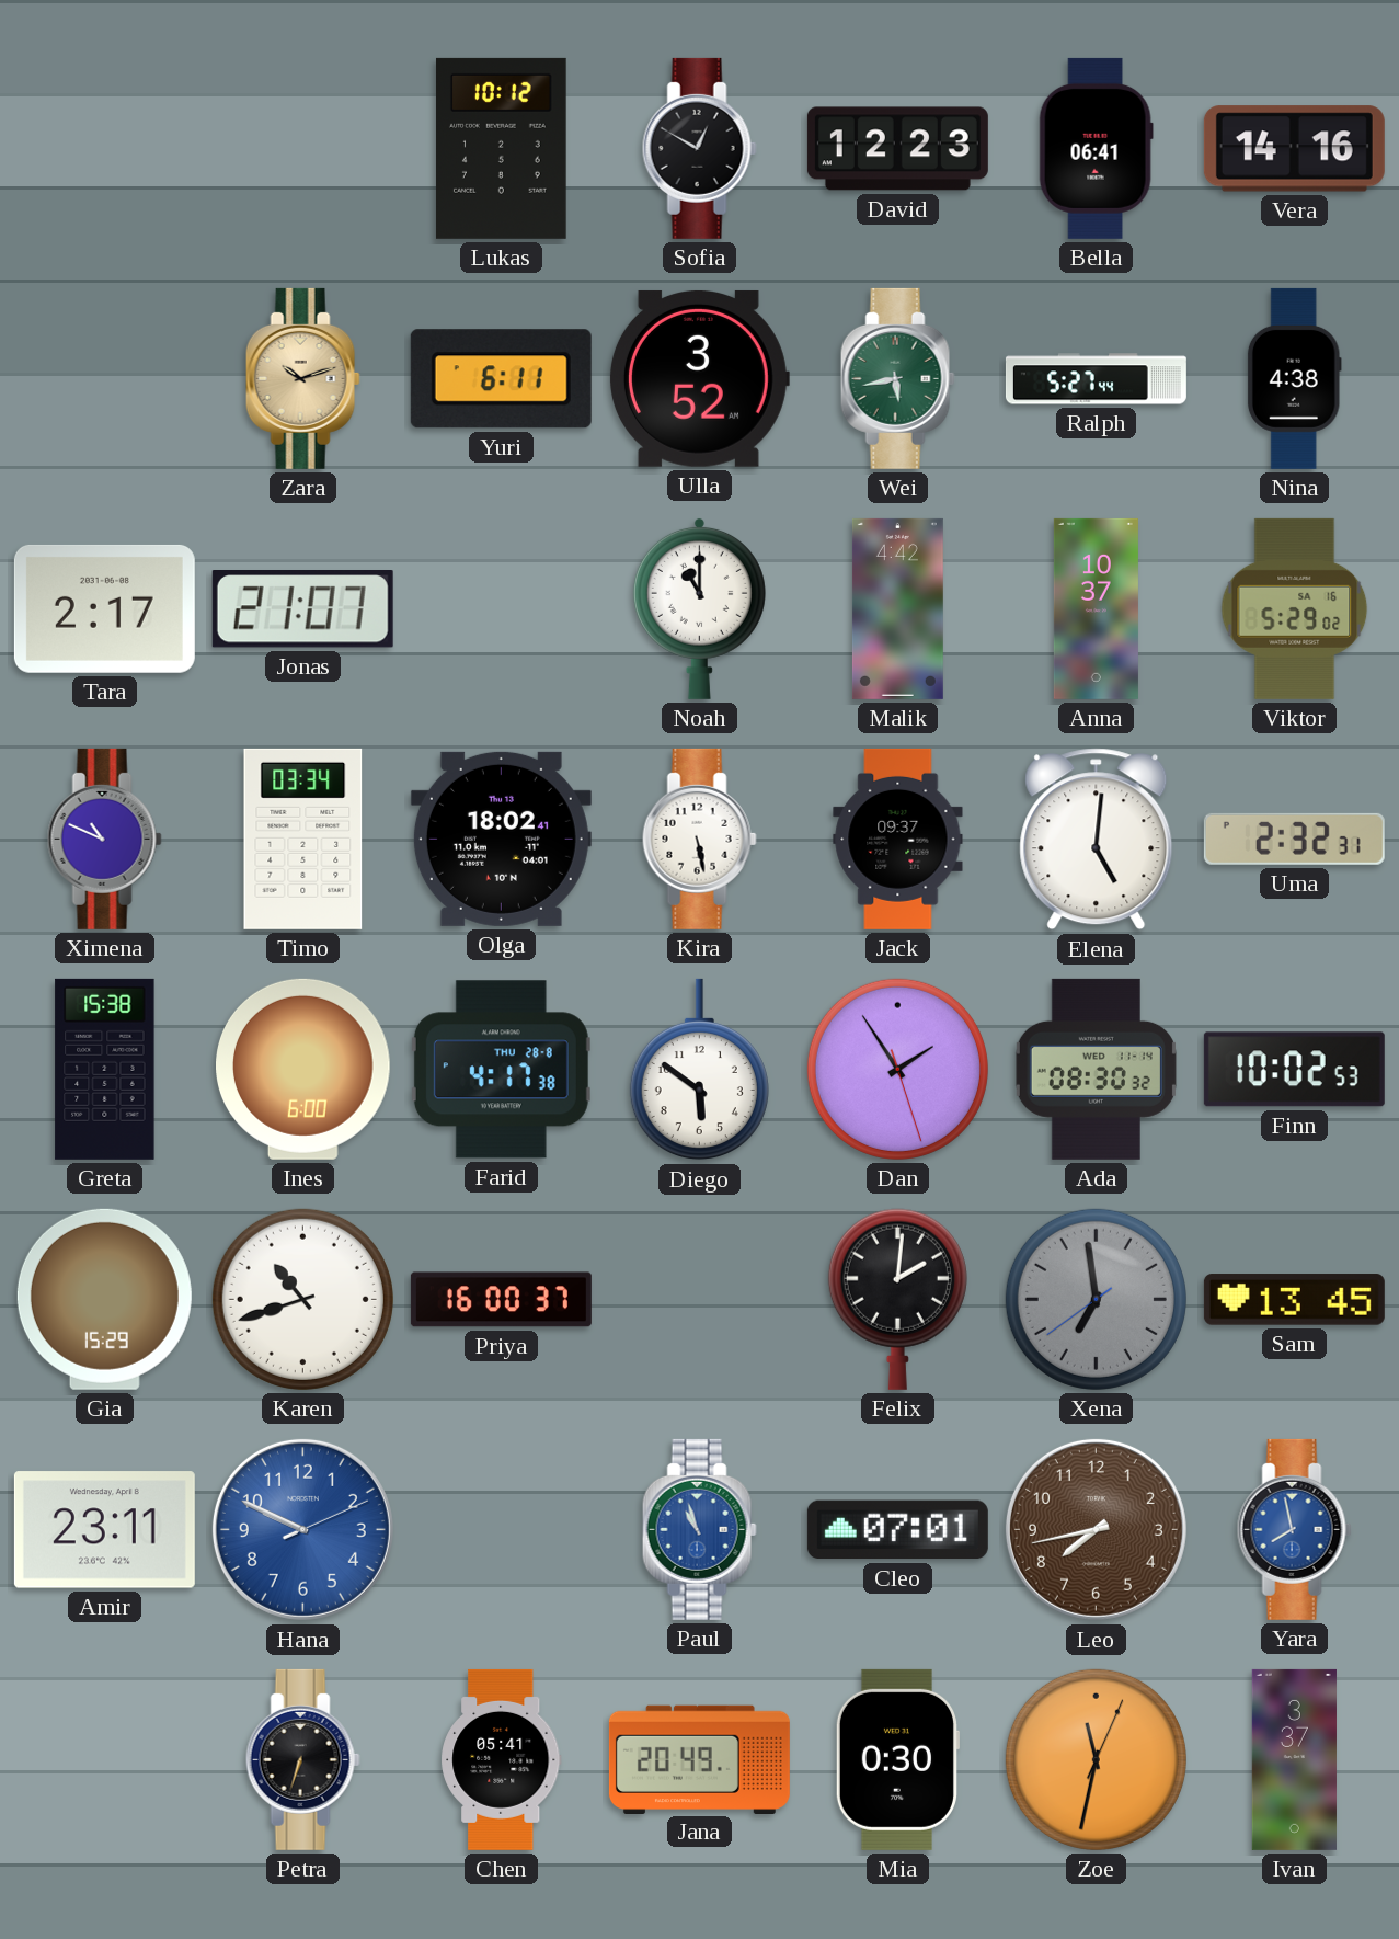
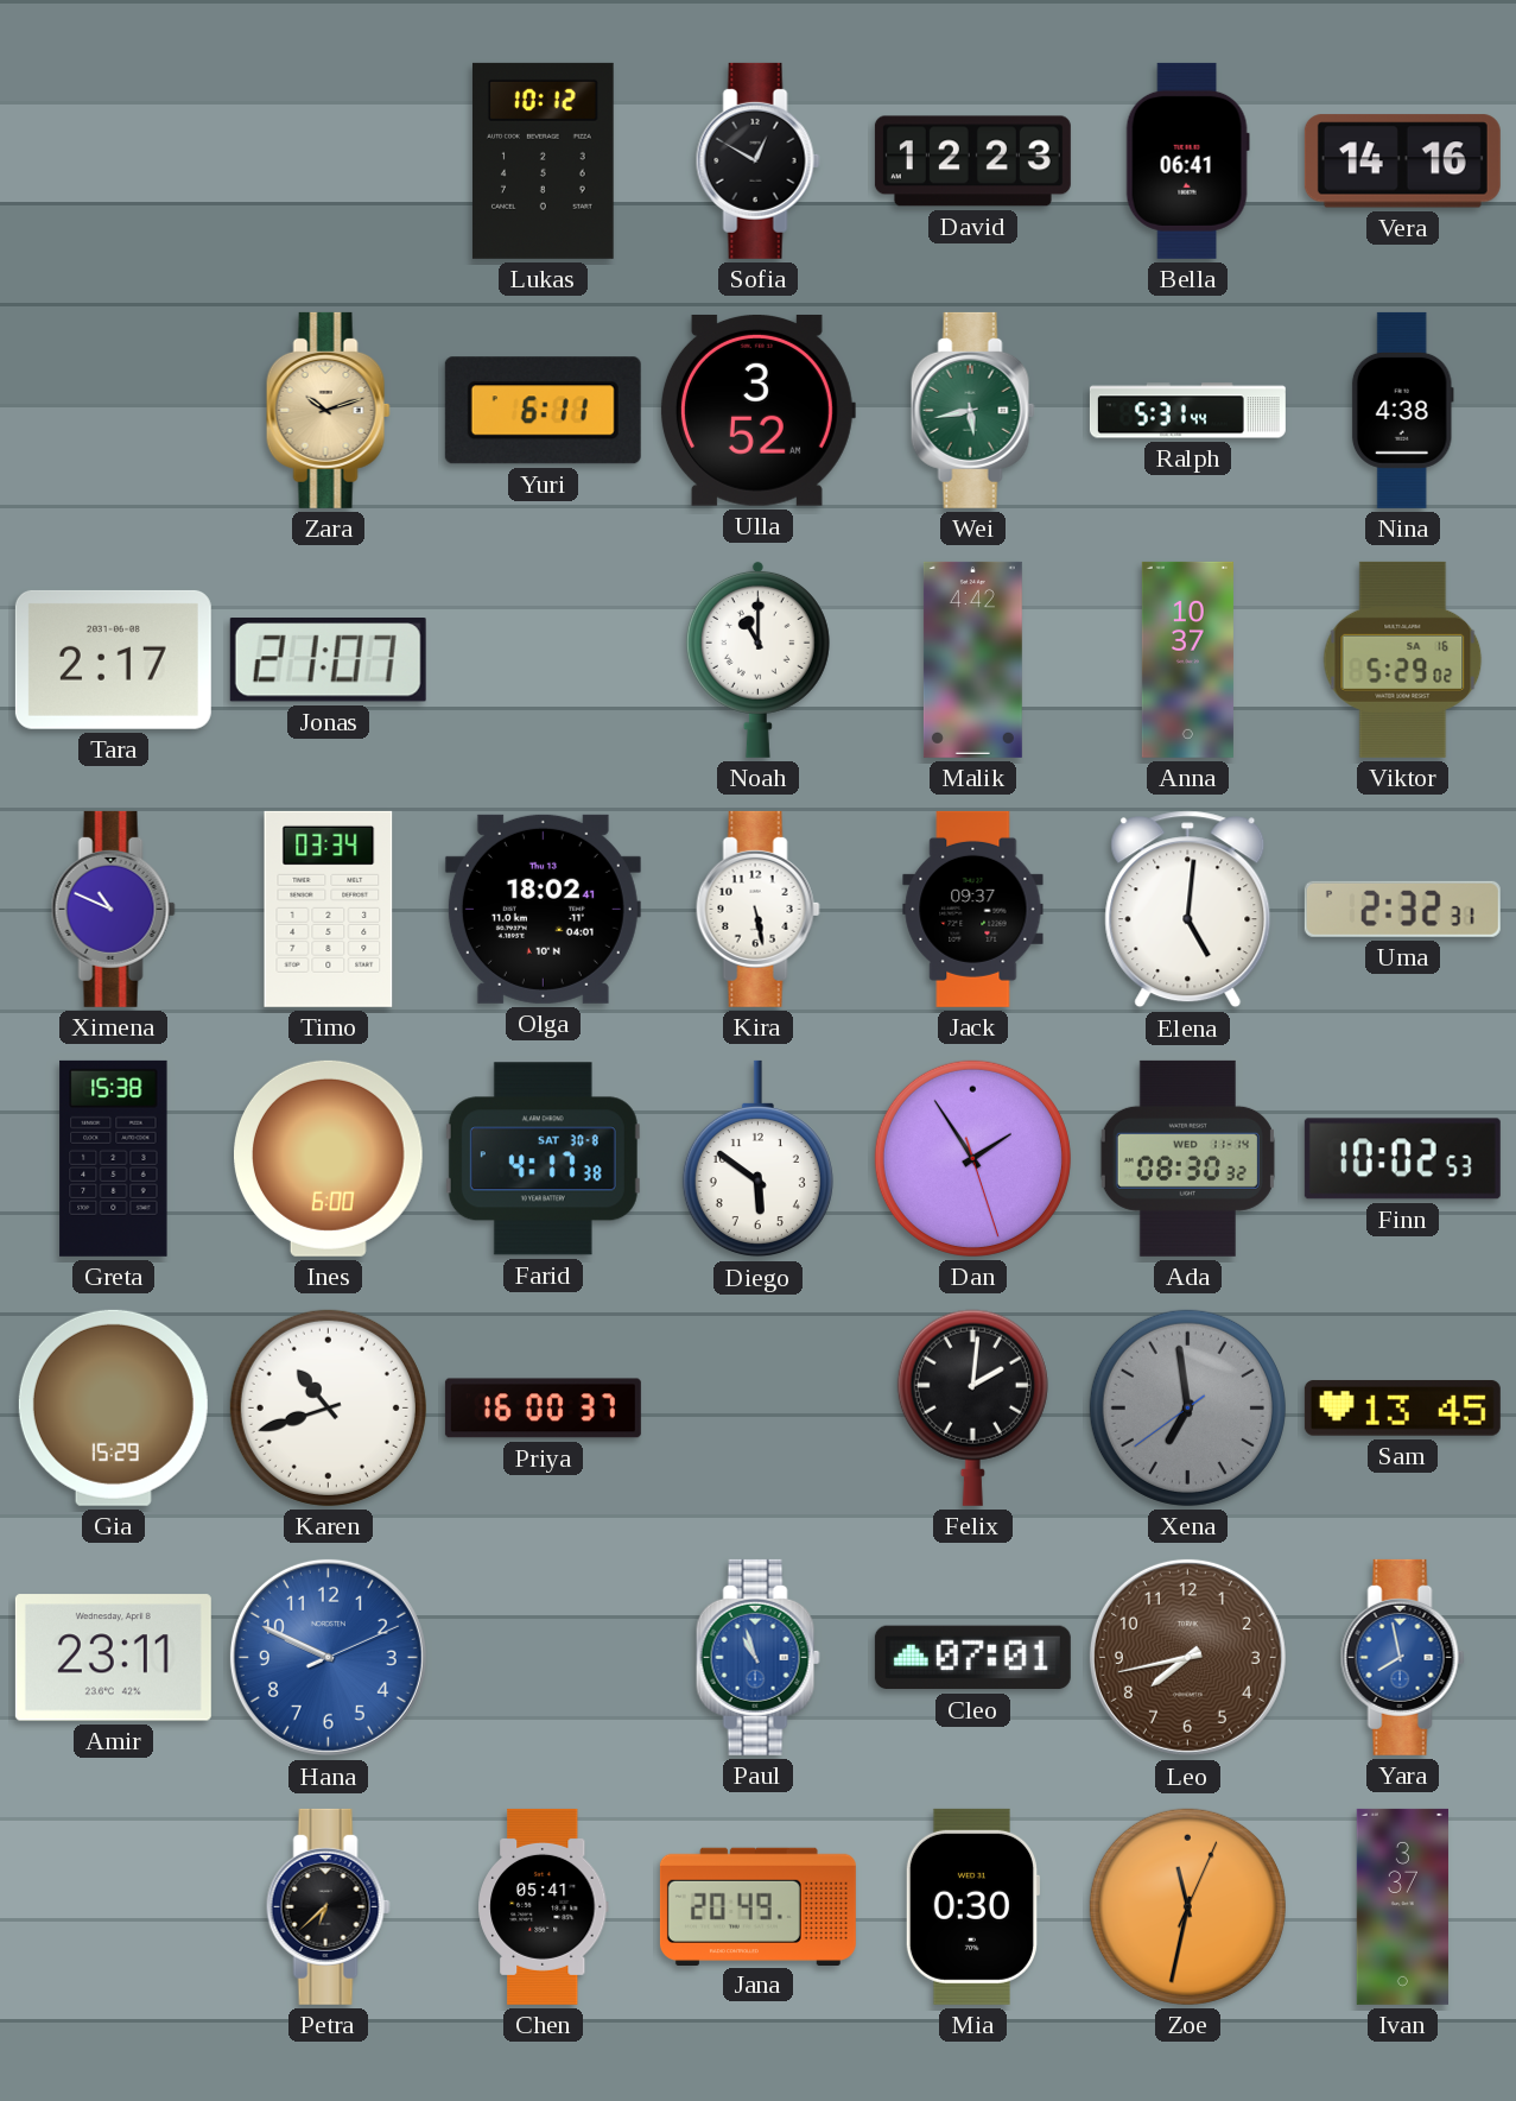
Ralph: 5:27 -> 5:31
Farid date: THU 28-8 -> SAT 30-8
Petra: 6:33 -> 6:38
